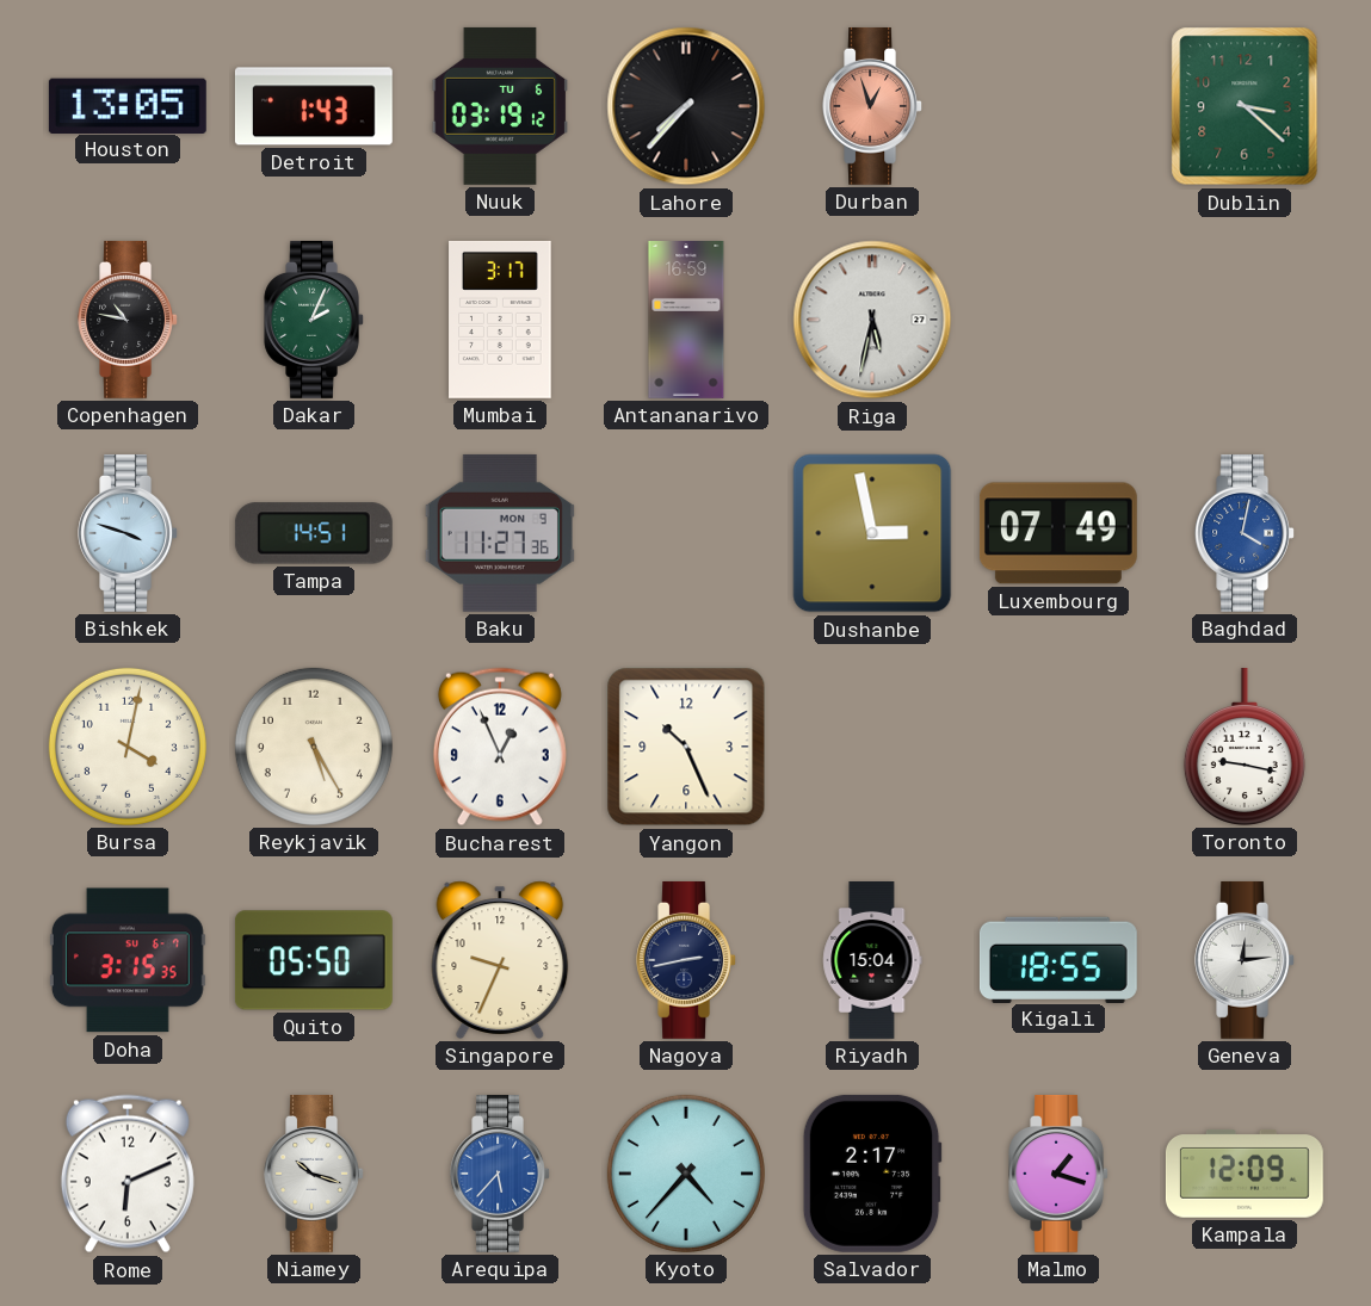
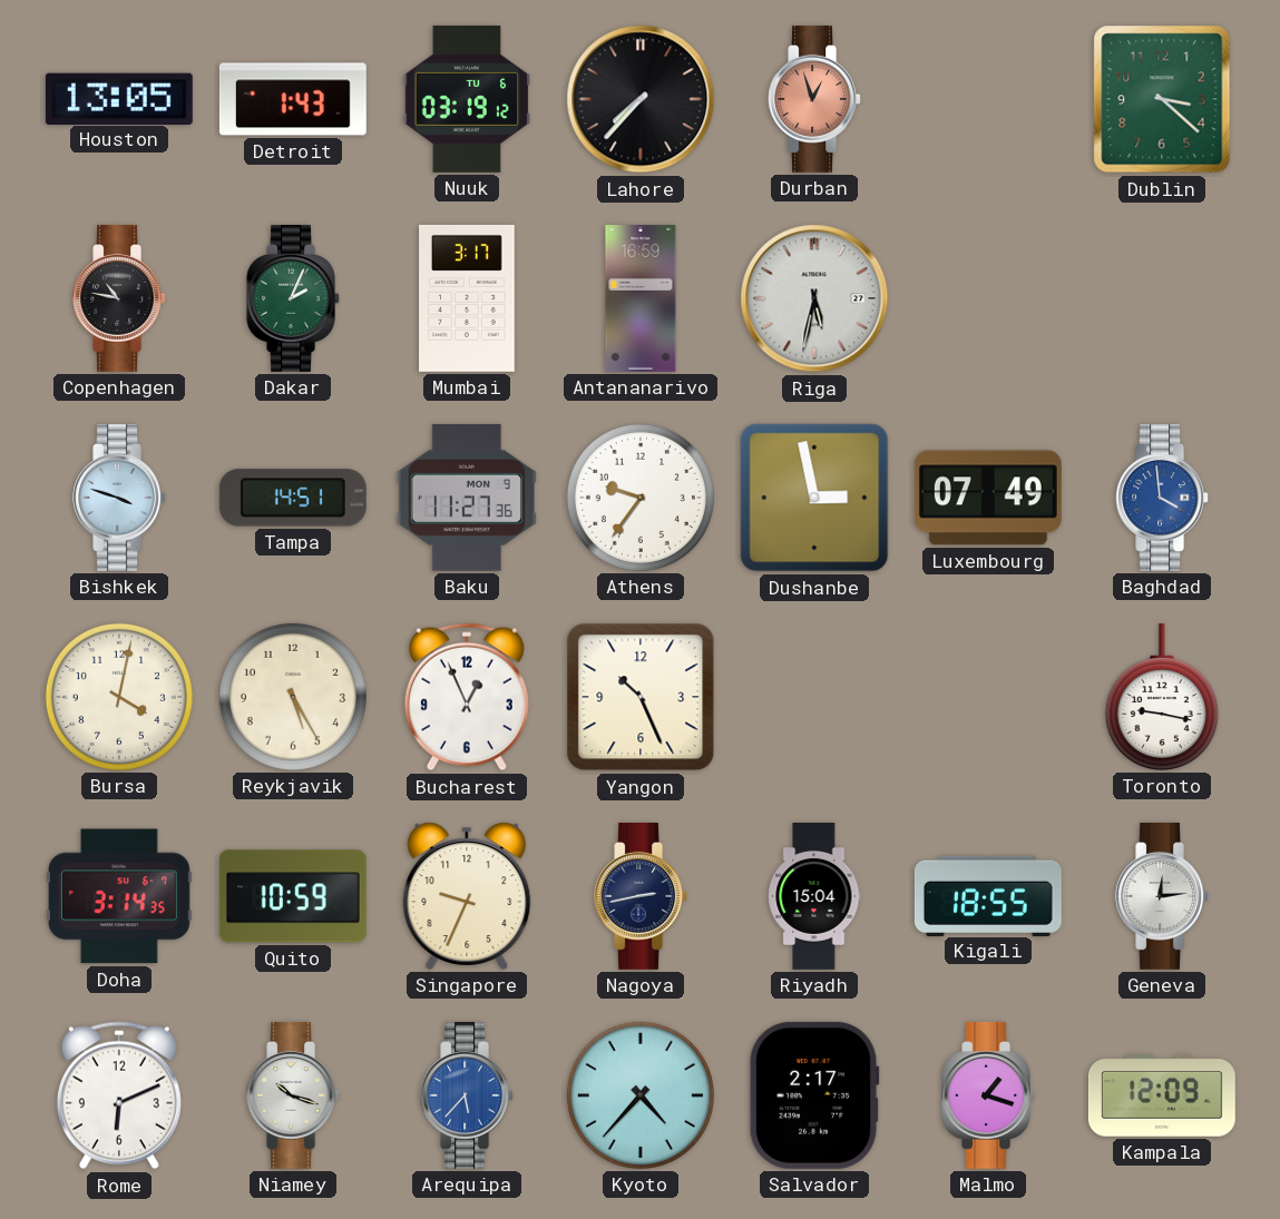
Athens: none -> 9:36
Baghdad: 4:02 -> 3:59
Doha: 3:15 -> 3:14
Quito: 05:50 -> 10:59
